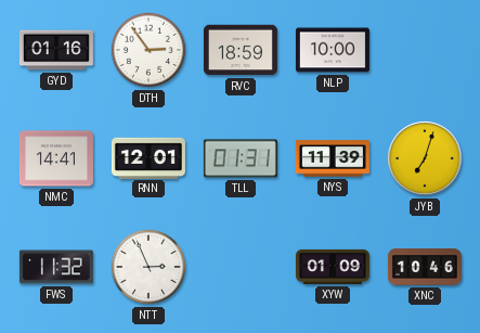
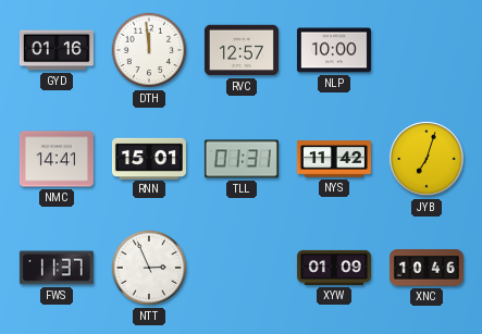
DTH: 2:54 -> 11:59
RVC: 18:59 -> 12:57
RNN: 12:01 -> 15:01
NYS: 11:39 -> 11:42
FWS: 11:32 -> 11:37
